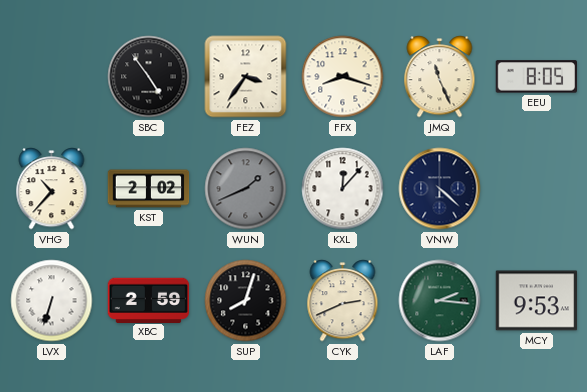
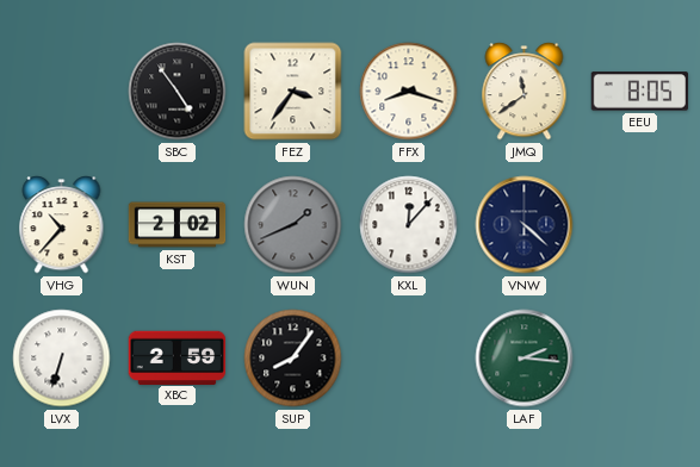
JMQ: 11:26 -> 11:39
SUP: 8:03 -> 8:06
CYK: 2:41 -> none
MCY: 9:53 -> none
